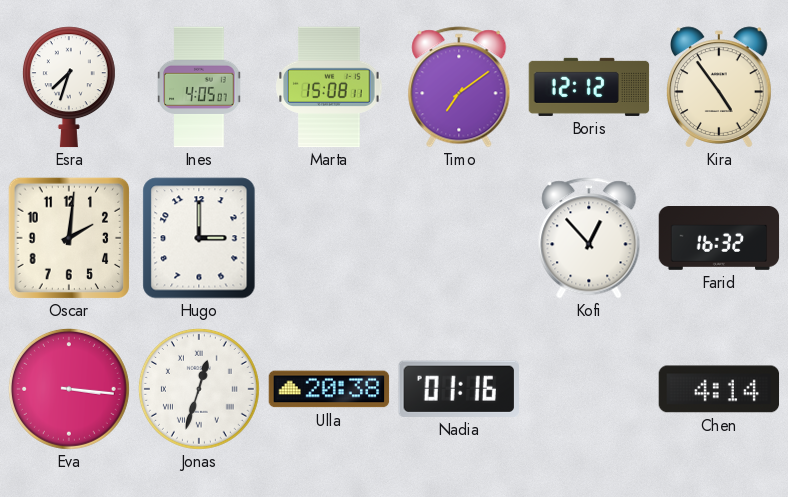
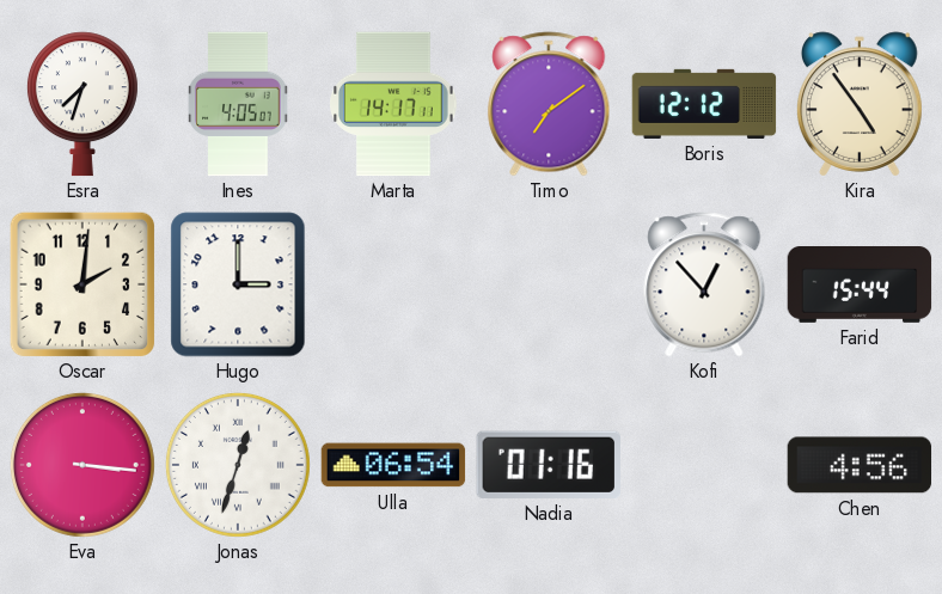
Marta: 15:08 -> 14:17
Farid: 16:32 -> 15:44
Ulla: 20:38 -> 06:54
Chen: 4:14 -> 4:56
